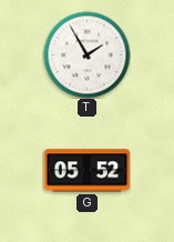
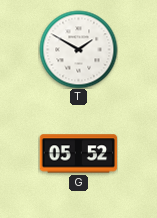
T: 1:55 -> 1:50
